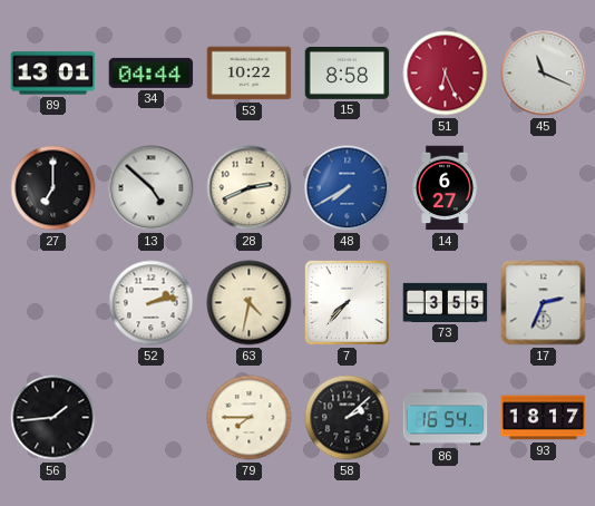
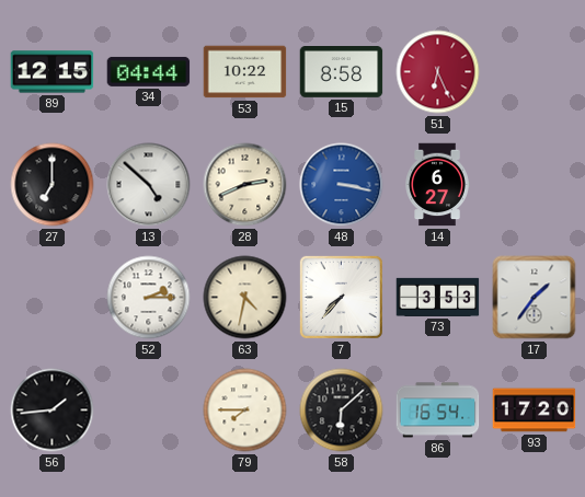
89: 13:01 -> 12:15
45: 11:19 -> none
48: 7:40 -> 3:17
52: 2:13 -> 2:15
73: 3:55 -> 3:53
17: 2:34 -> 1:36
58: 2:08 -> 6:08
93: 18:17 -> 17:20
